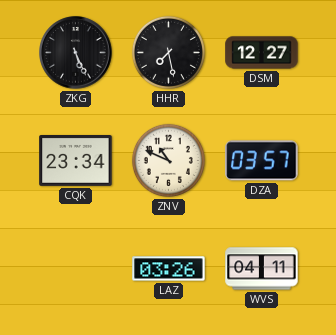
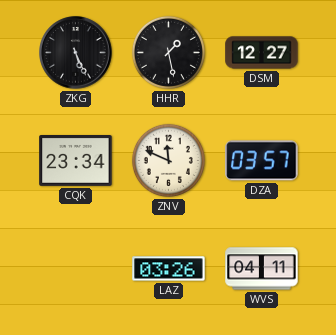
HHR: 7:28 -> 1:28
ZNV: 10:49 -> 11:49
